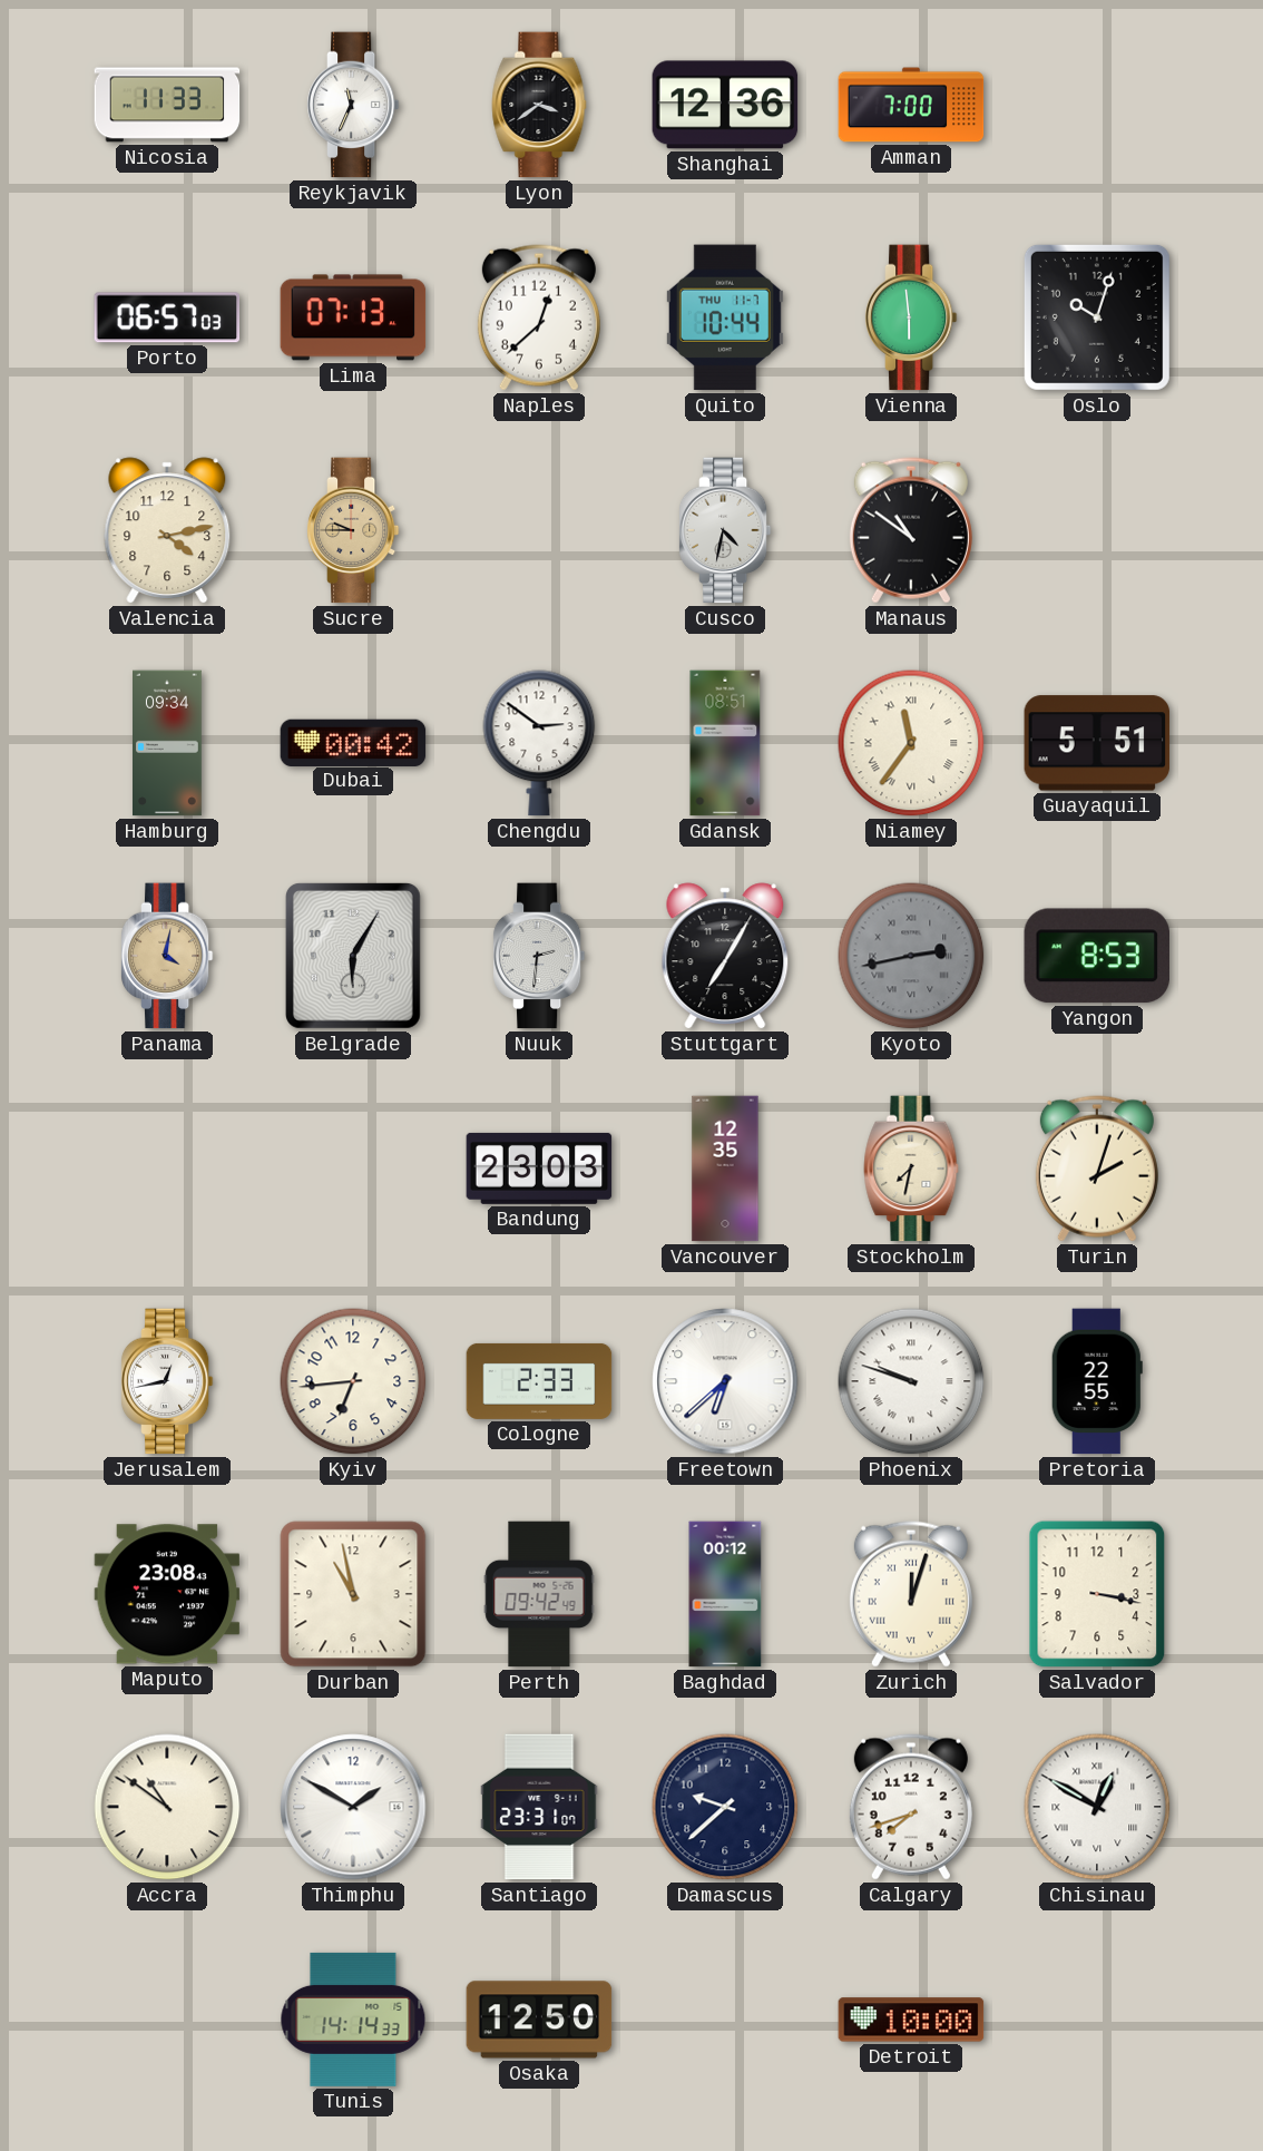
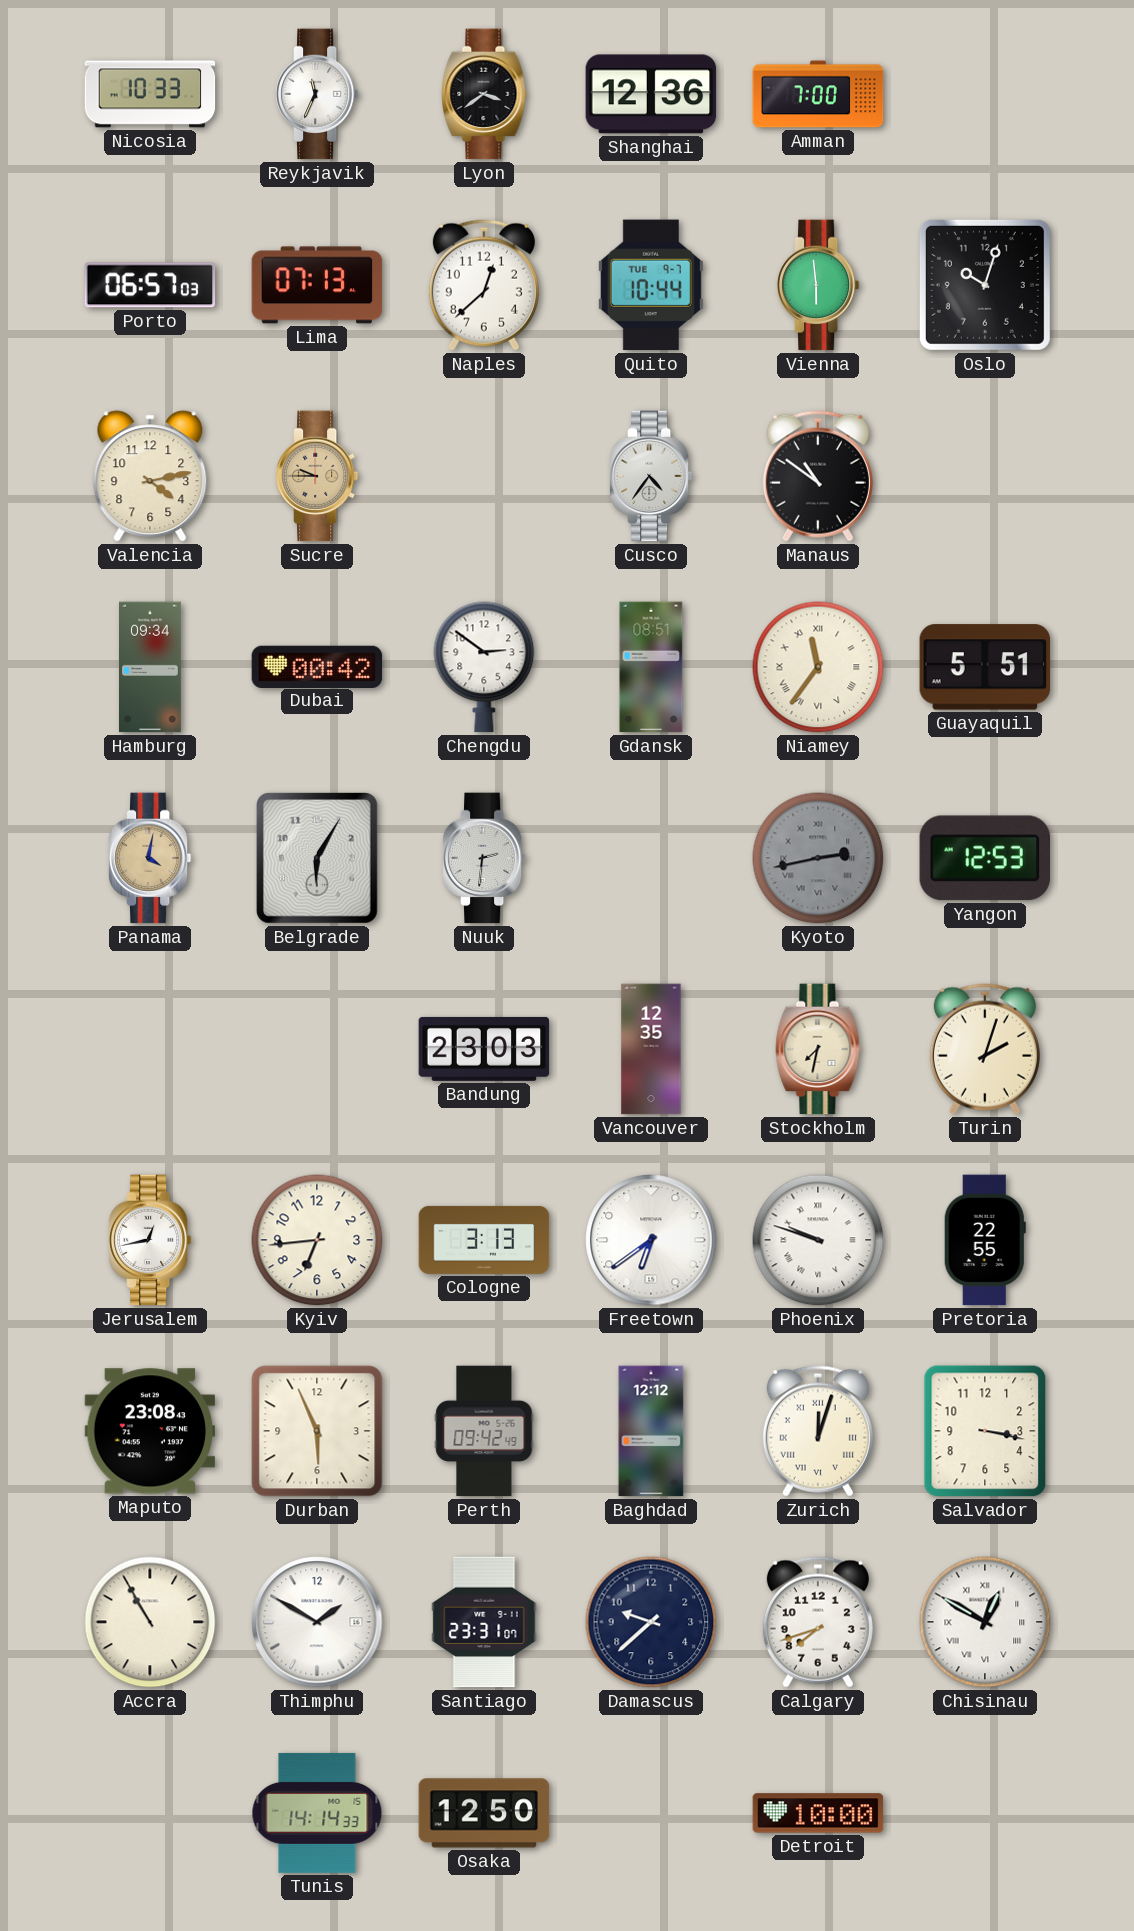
Nicosia: 11:33 -> 10:33
Quito date: THU 11-7 -> TUE 9-7
Cusco: 4:32 -> 4:36
Stuttgart: 7:05 -> none
Yangon: 8:53 -> 12:53
Cologne: 2:33 -> 3:13
Freetown: 6:38 -> 6:39
Durban: 10:58 -> 5:56
Baghdad: 00:12 -> 12:12
Accra: 10:51 -> 10:55
